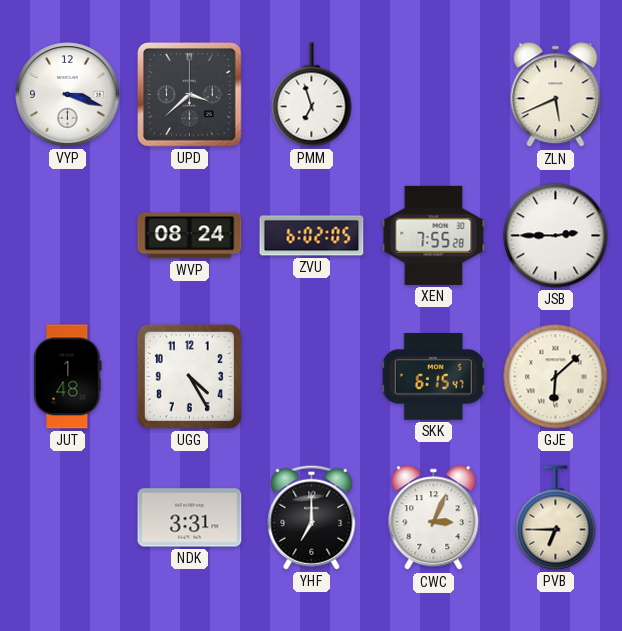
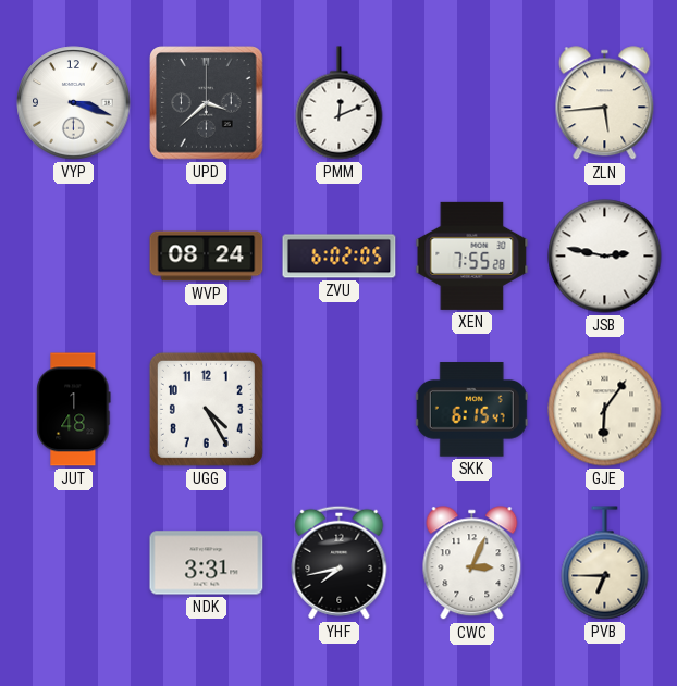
PMM: 6:57 -> 12:11
ZLN: 5:41 -> 5:44
JSB: 2:45 -> 2:47
GJE: 6:08 -> 6:06
YHF: 7:00 -> 7:43
